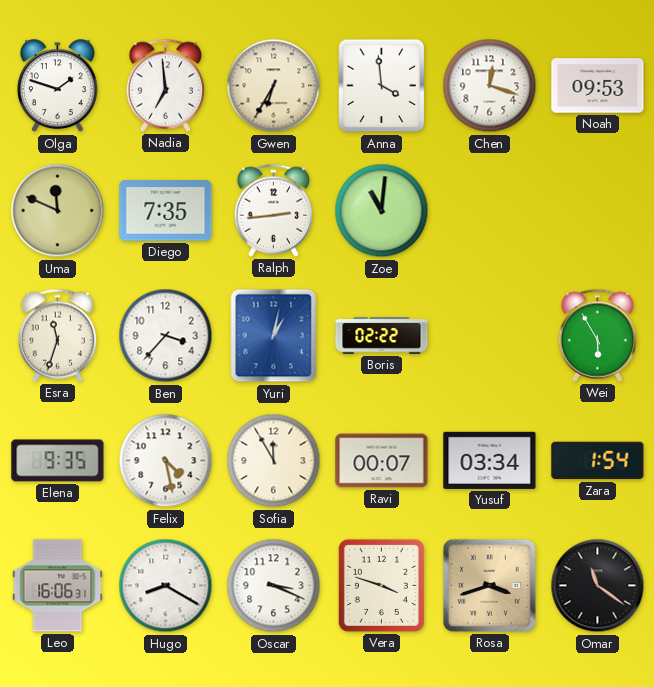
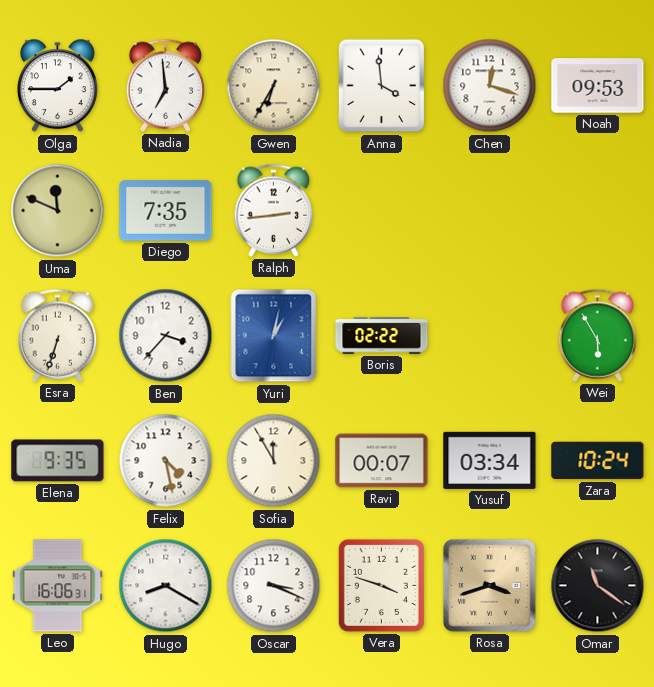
Olga: 1:48 -> 1:45
Zoe: 11:01 -> none
Esra: 11:33 -> 6:33
Zara: 1:54 -> 10:24
